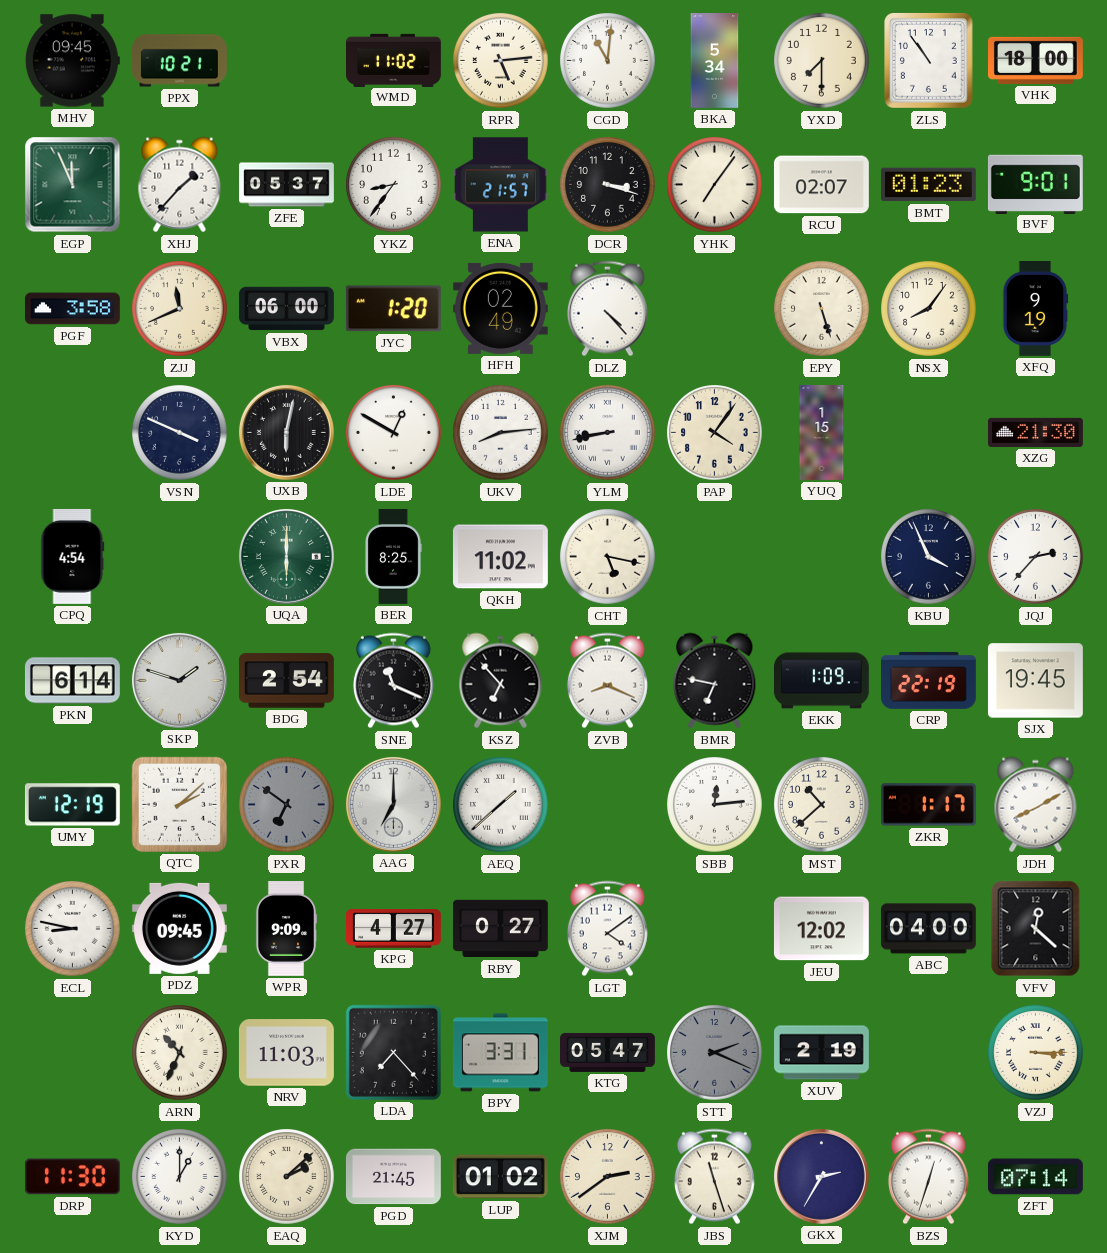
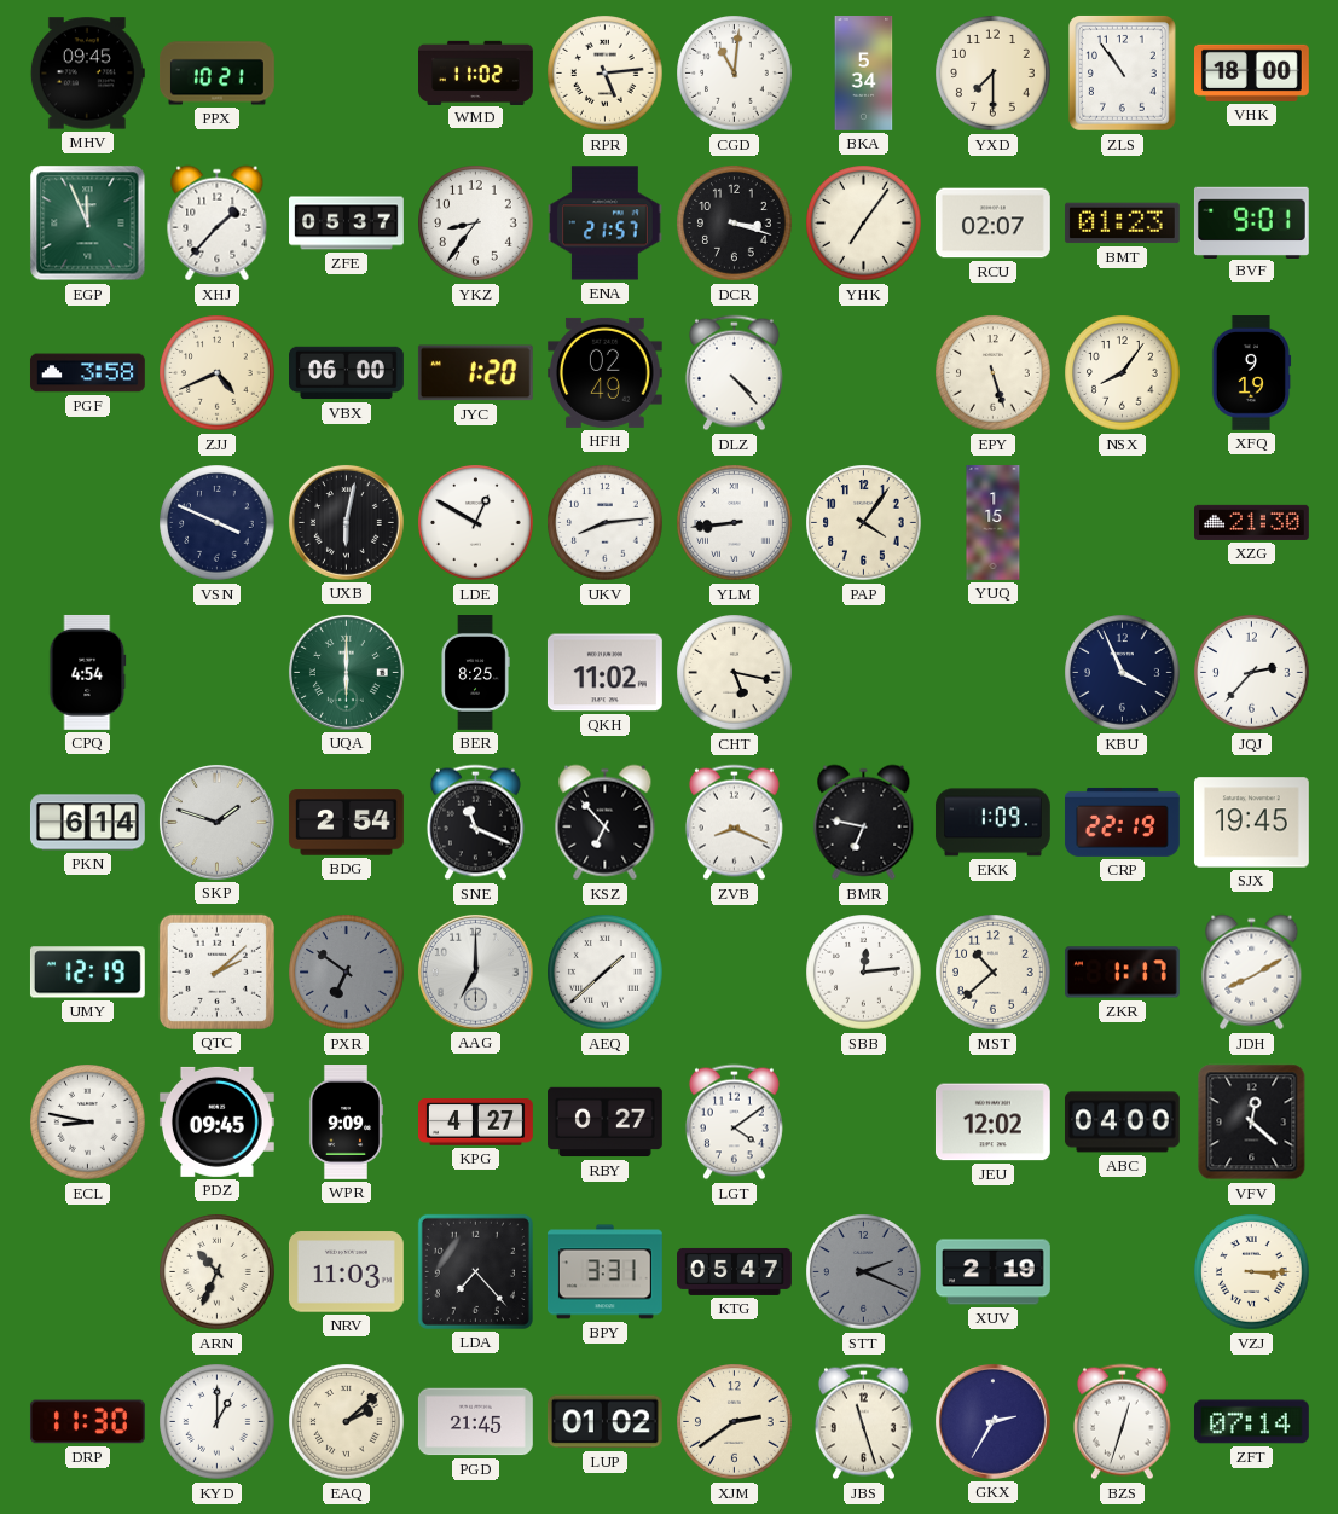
ZJJ: 11:41 -> 4:41
YLM: 8:43 -> 8:44
